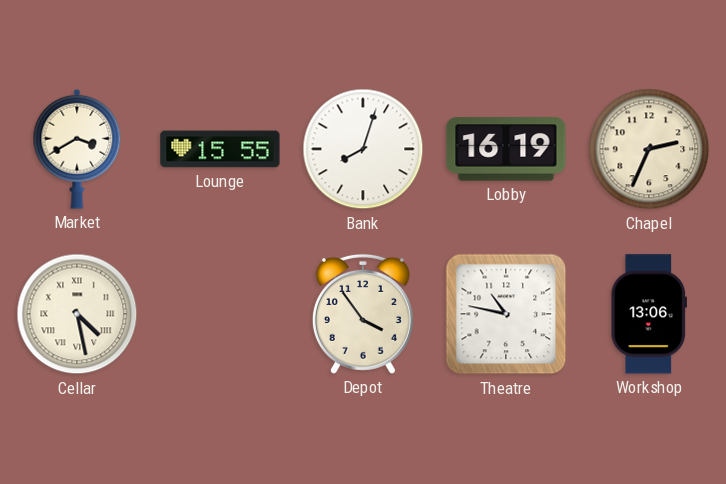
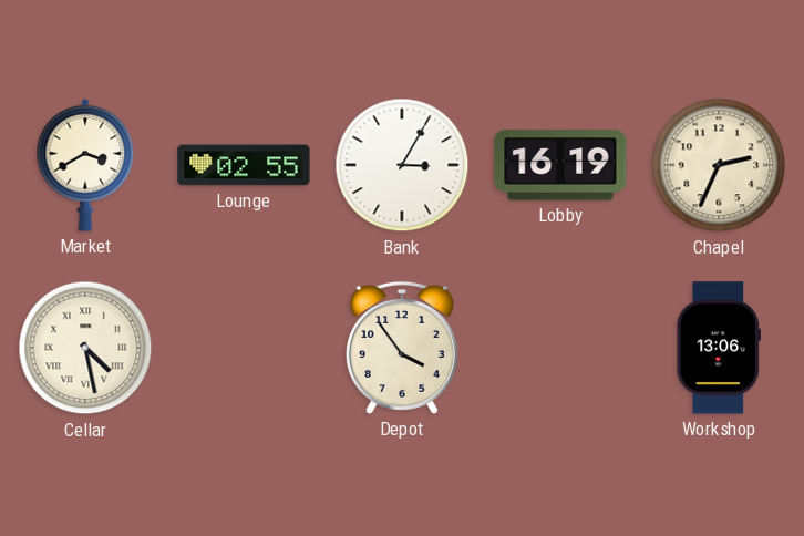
Lounge: 15:55 -> 02:55
Bank: 8:03 -> 3:05
Theatre: 10:47 -> none
